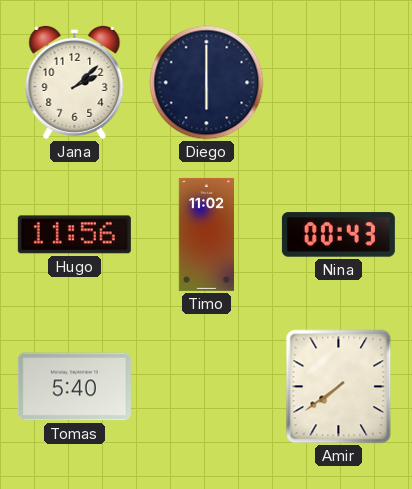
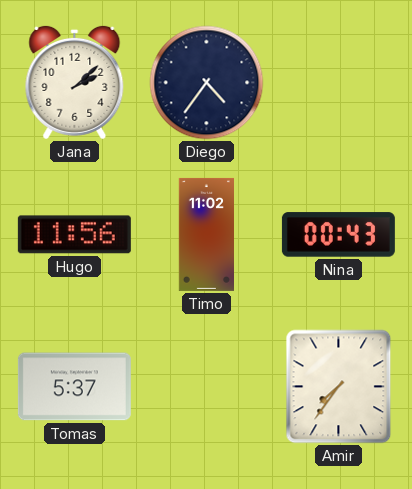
Diego: 6:00 -> 4:36
Tomas: 5:40 -> 5:37
Amir: 7:39 -> 7:36
